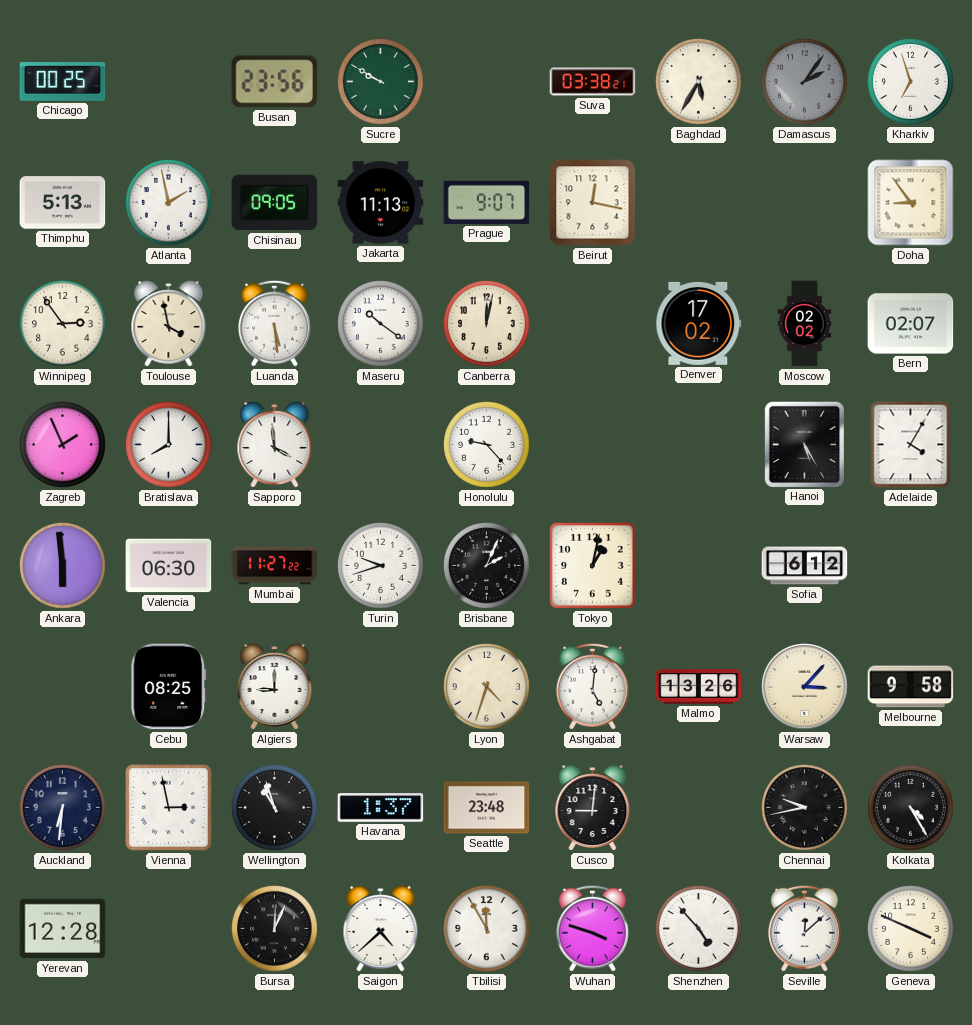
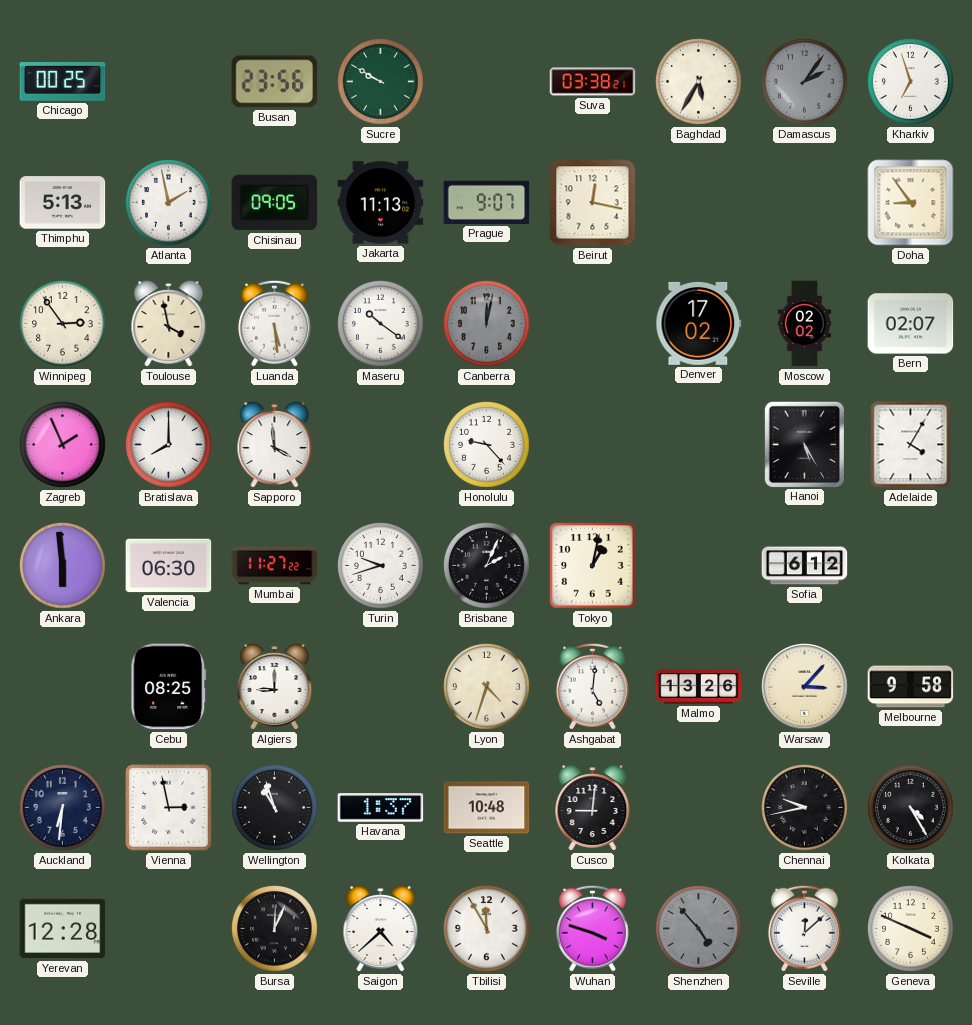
Canberra dial: cream -> grey
Seattle: 23:48 -> 10:48
Shenzhen dial: white -> grey
